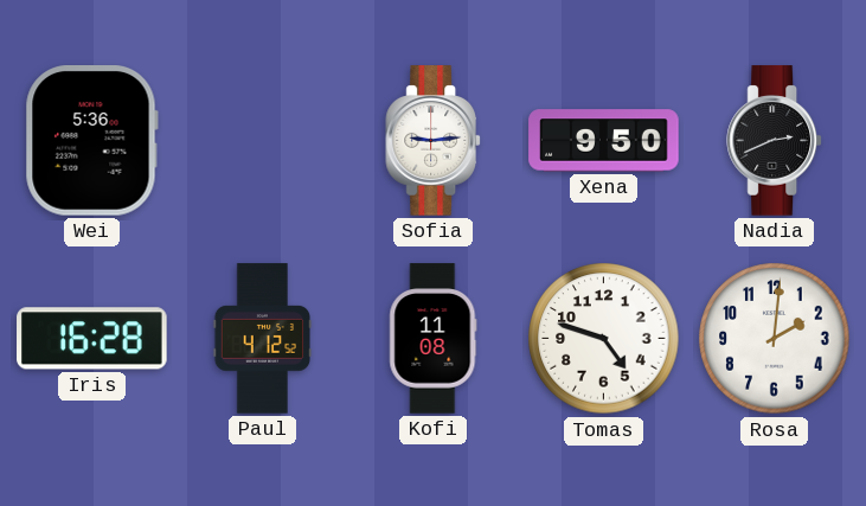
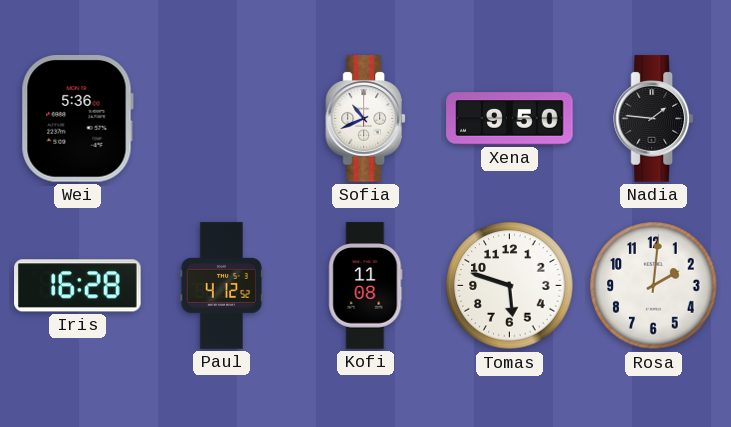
Sofia: 9:14 -> 10:41
Nadia: 2:41 -> 1:46
Tomas: 4:48 -> 5:48
